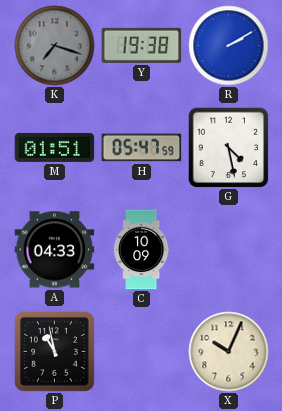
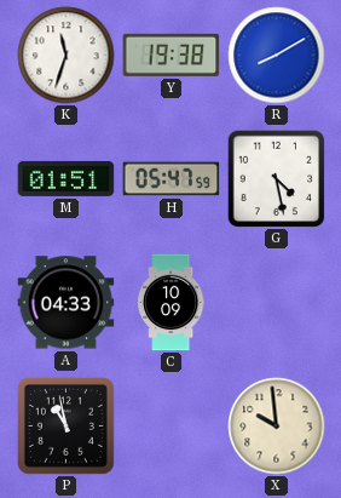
K: 7:18 -> 11:33
K dial: grey -> white
R: 2:10 -> 8:10
X: 10:04 -> 9:59
